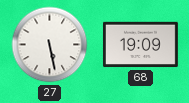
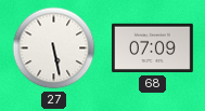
68: 19:09 -> 07:09
